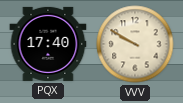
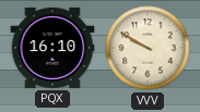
PQX: 17:40 -> 16:10
